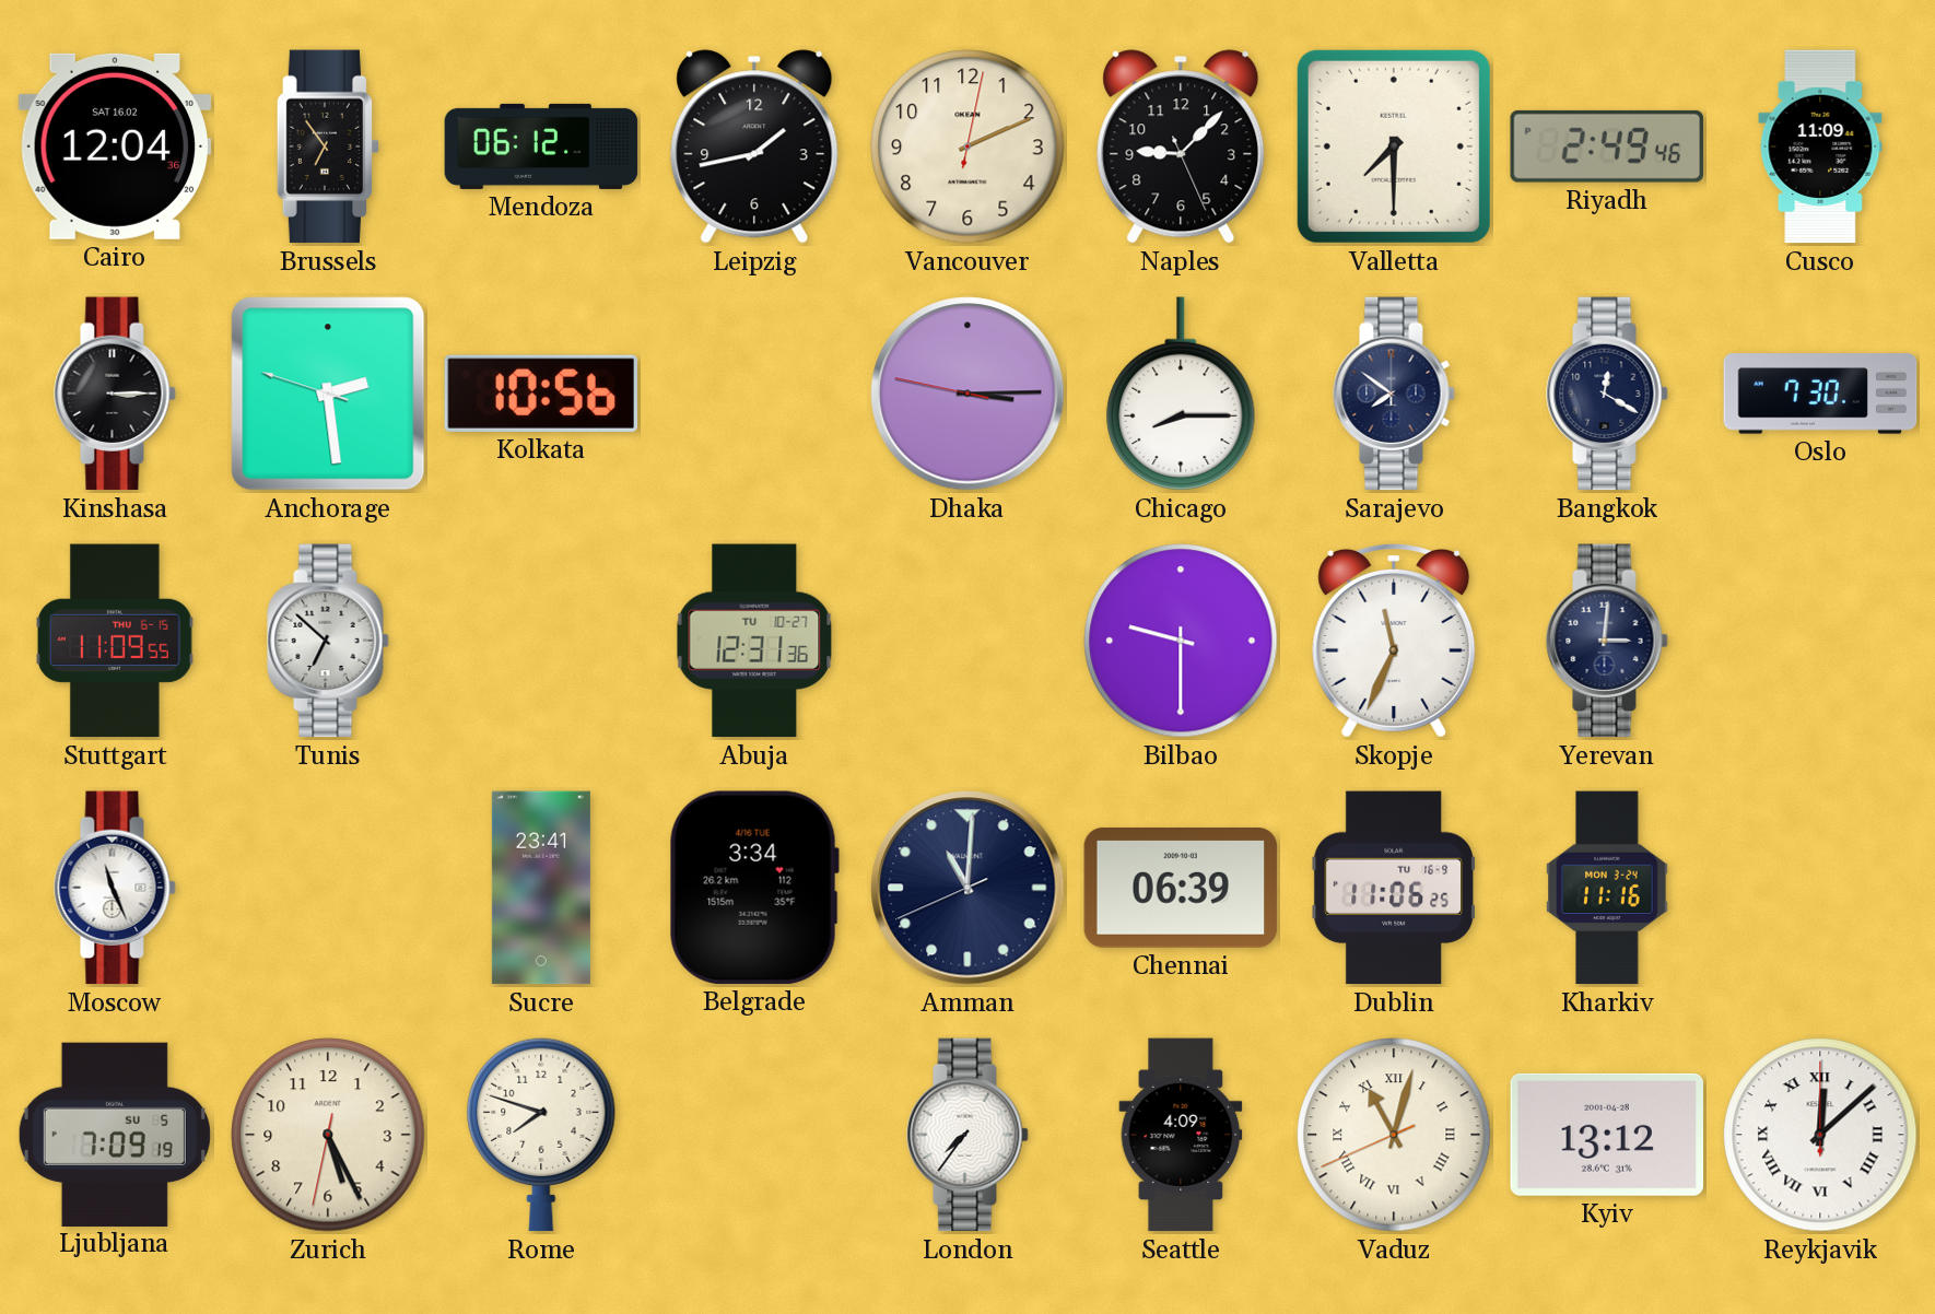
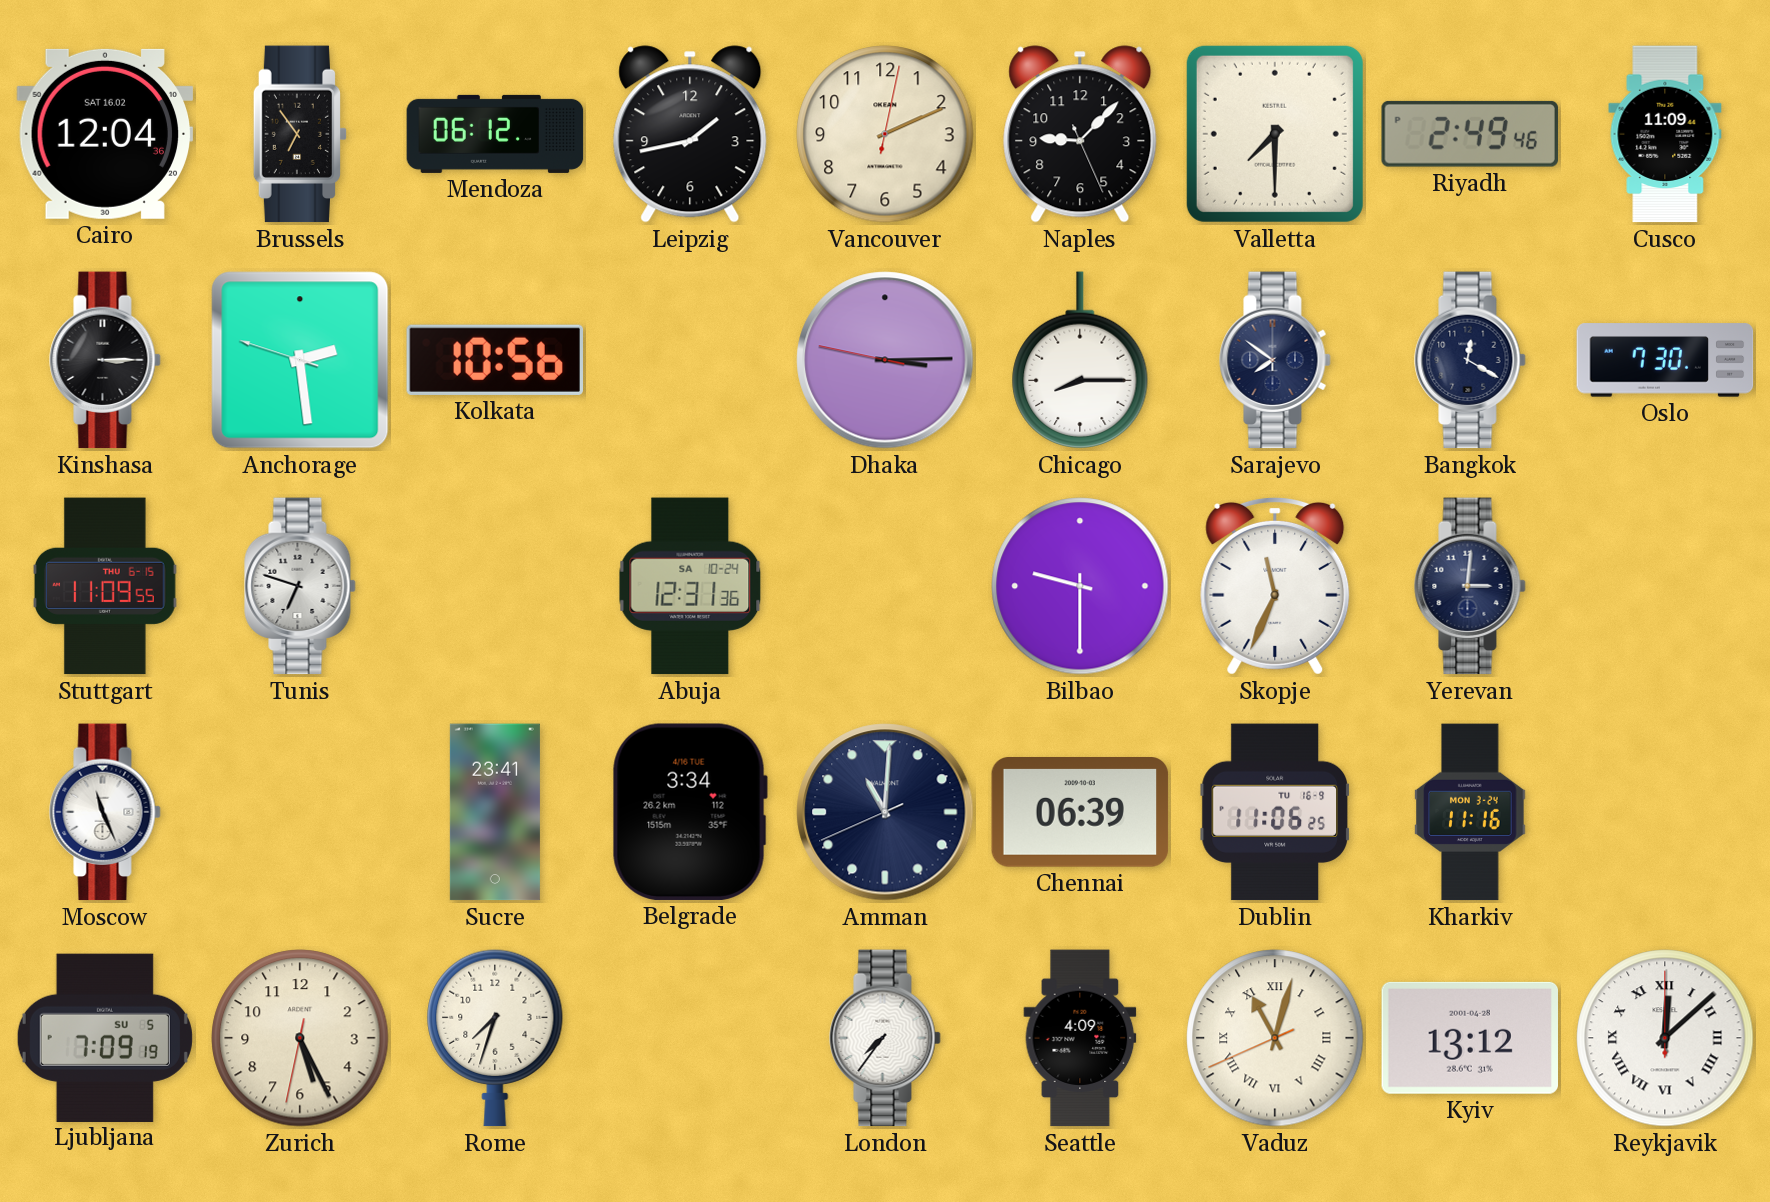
Tunis: 6:52 -> 6:48
Abuja date: TU 10-27 -> SA 10-24
Rome: 7:48 -> 7:33
